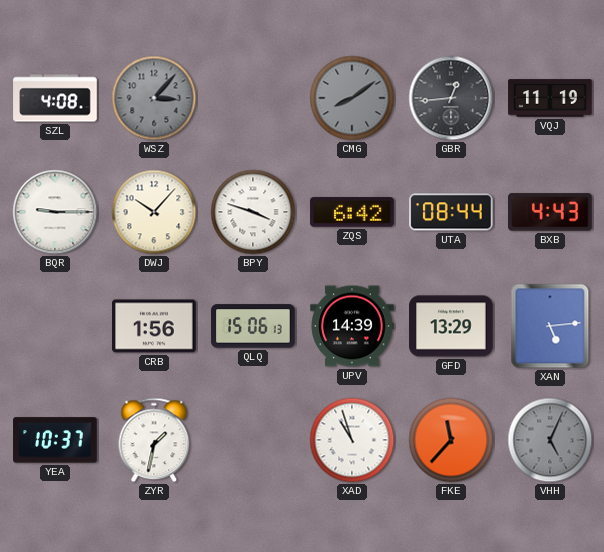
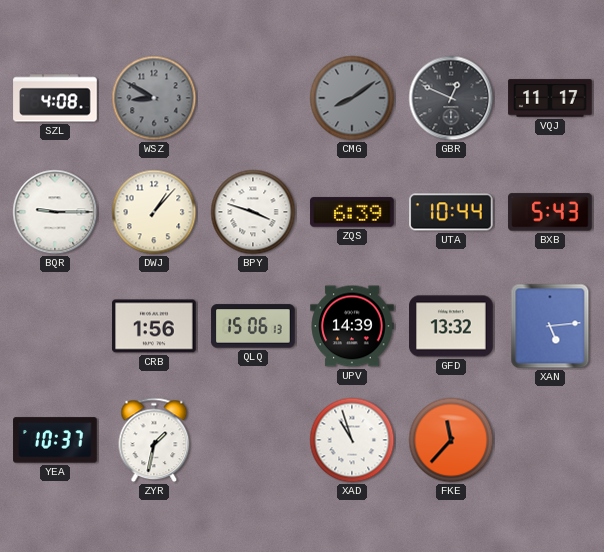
WSZ: 3:07 -> 8:50
GBR: 12:44 -> 12:49
VQJ: 11:19 -> 11:17
DWJ: 10:07 -> 1:07
ZQS: 6:42 -> 6:39
UTA: 08:44 -> 10:44
BXB: 4:43 -> 5:43
GFD: 13:29 -> 13:32
VHH: 5:04 -> none
